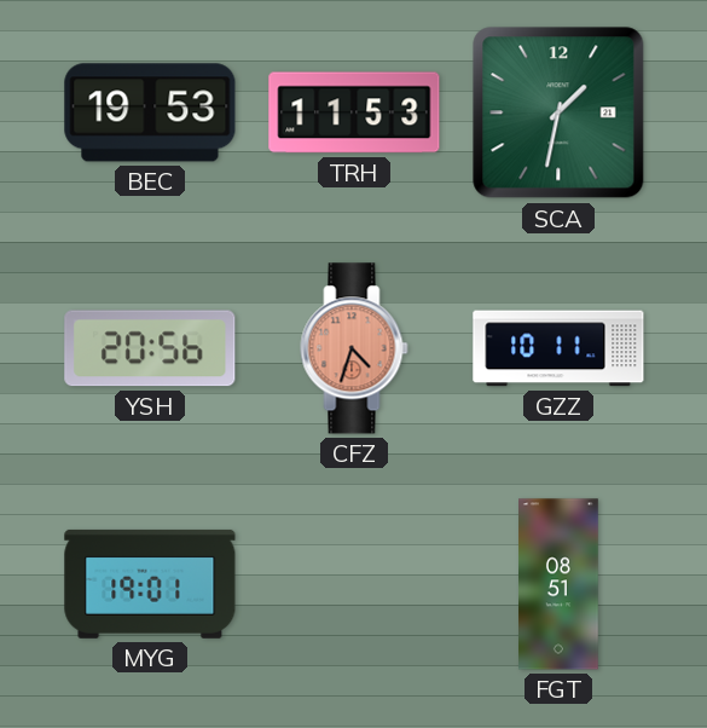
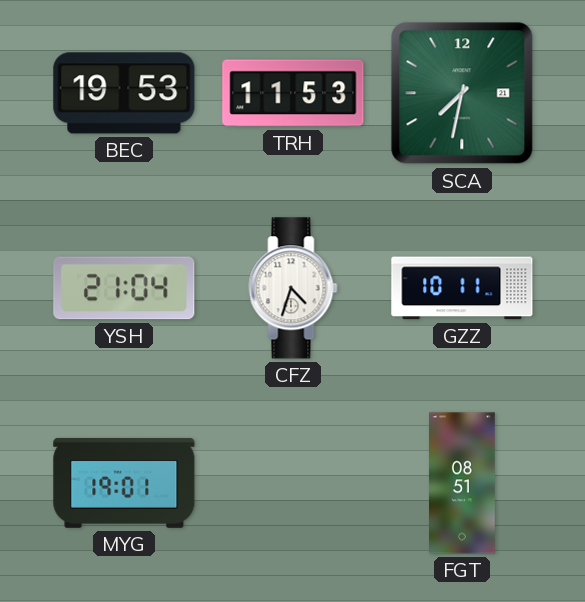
SCA: 1:32 -> 7:32
YSH: 20:56 -> 21:04
CFZ dial: salmon -> white
